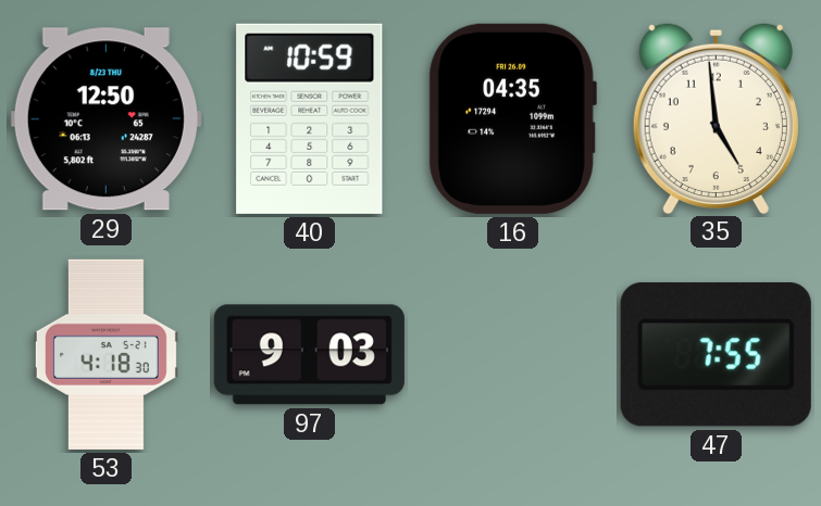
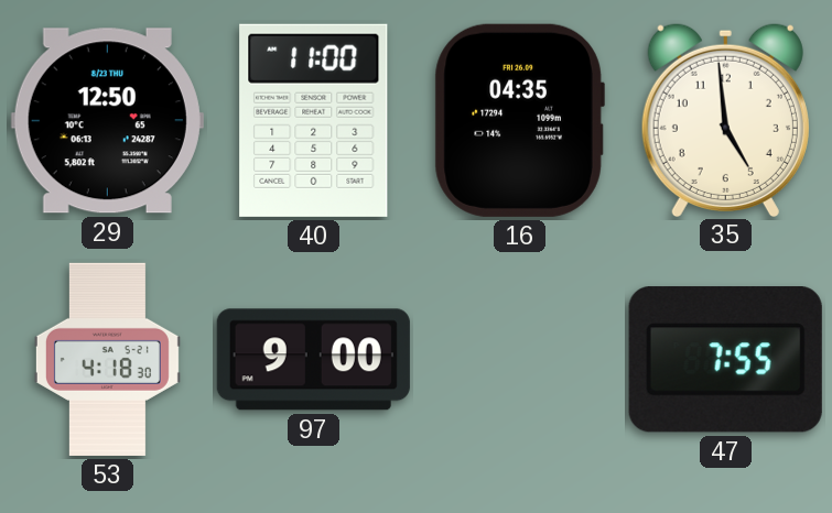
40: 10:59 -> 11:00
97: 9:03 -> 9:00
